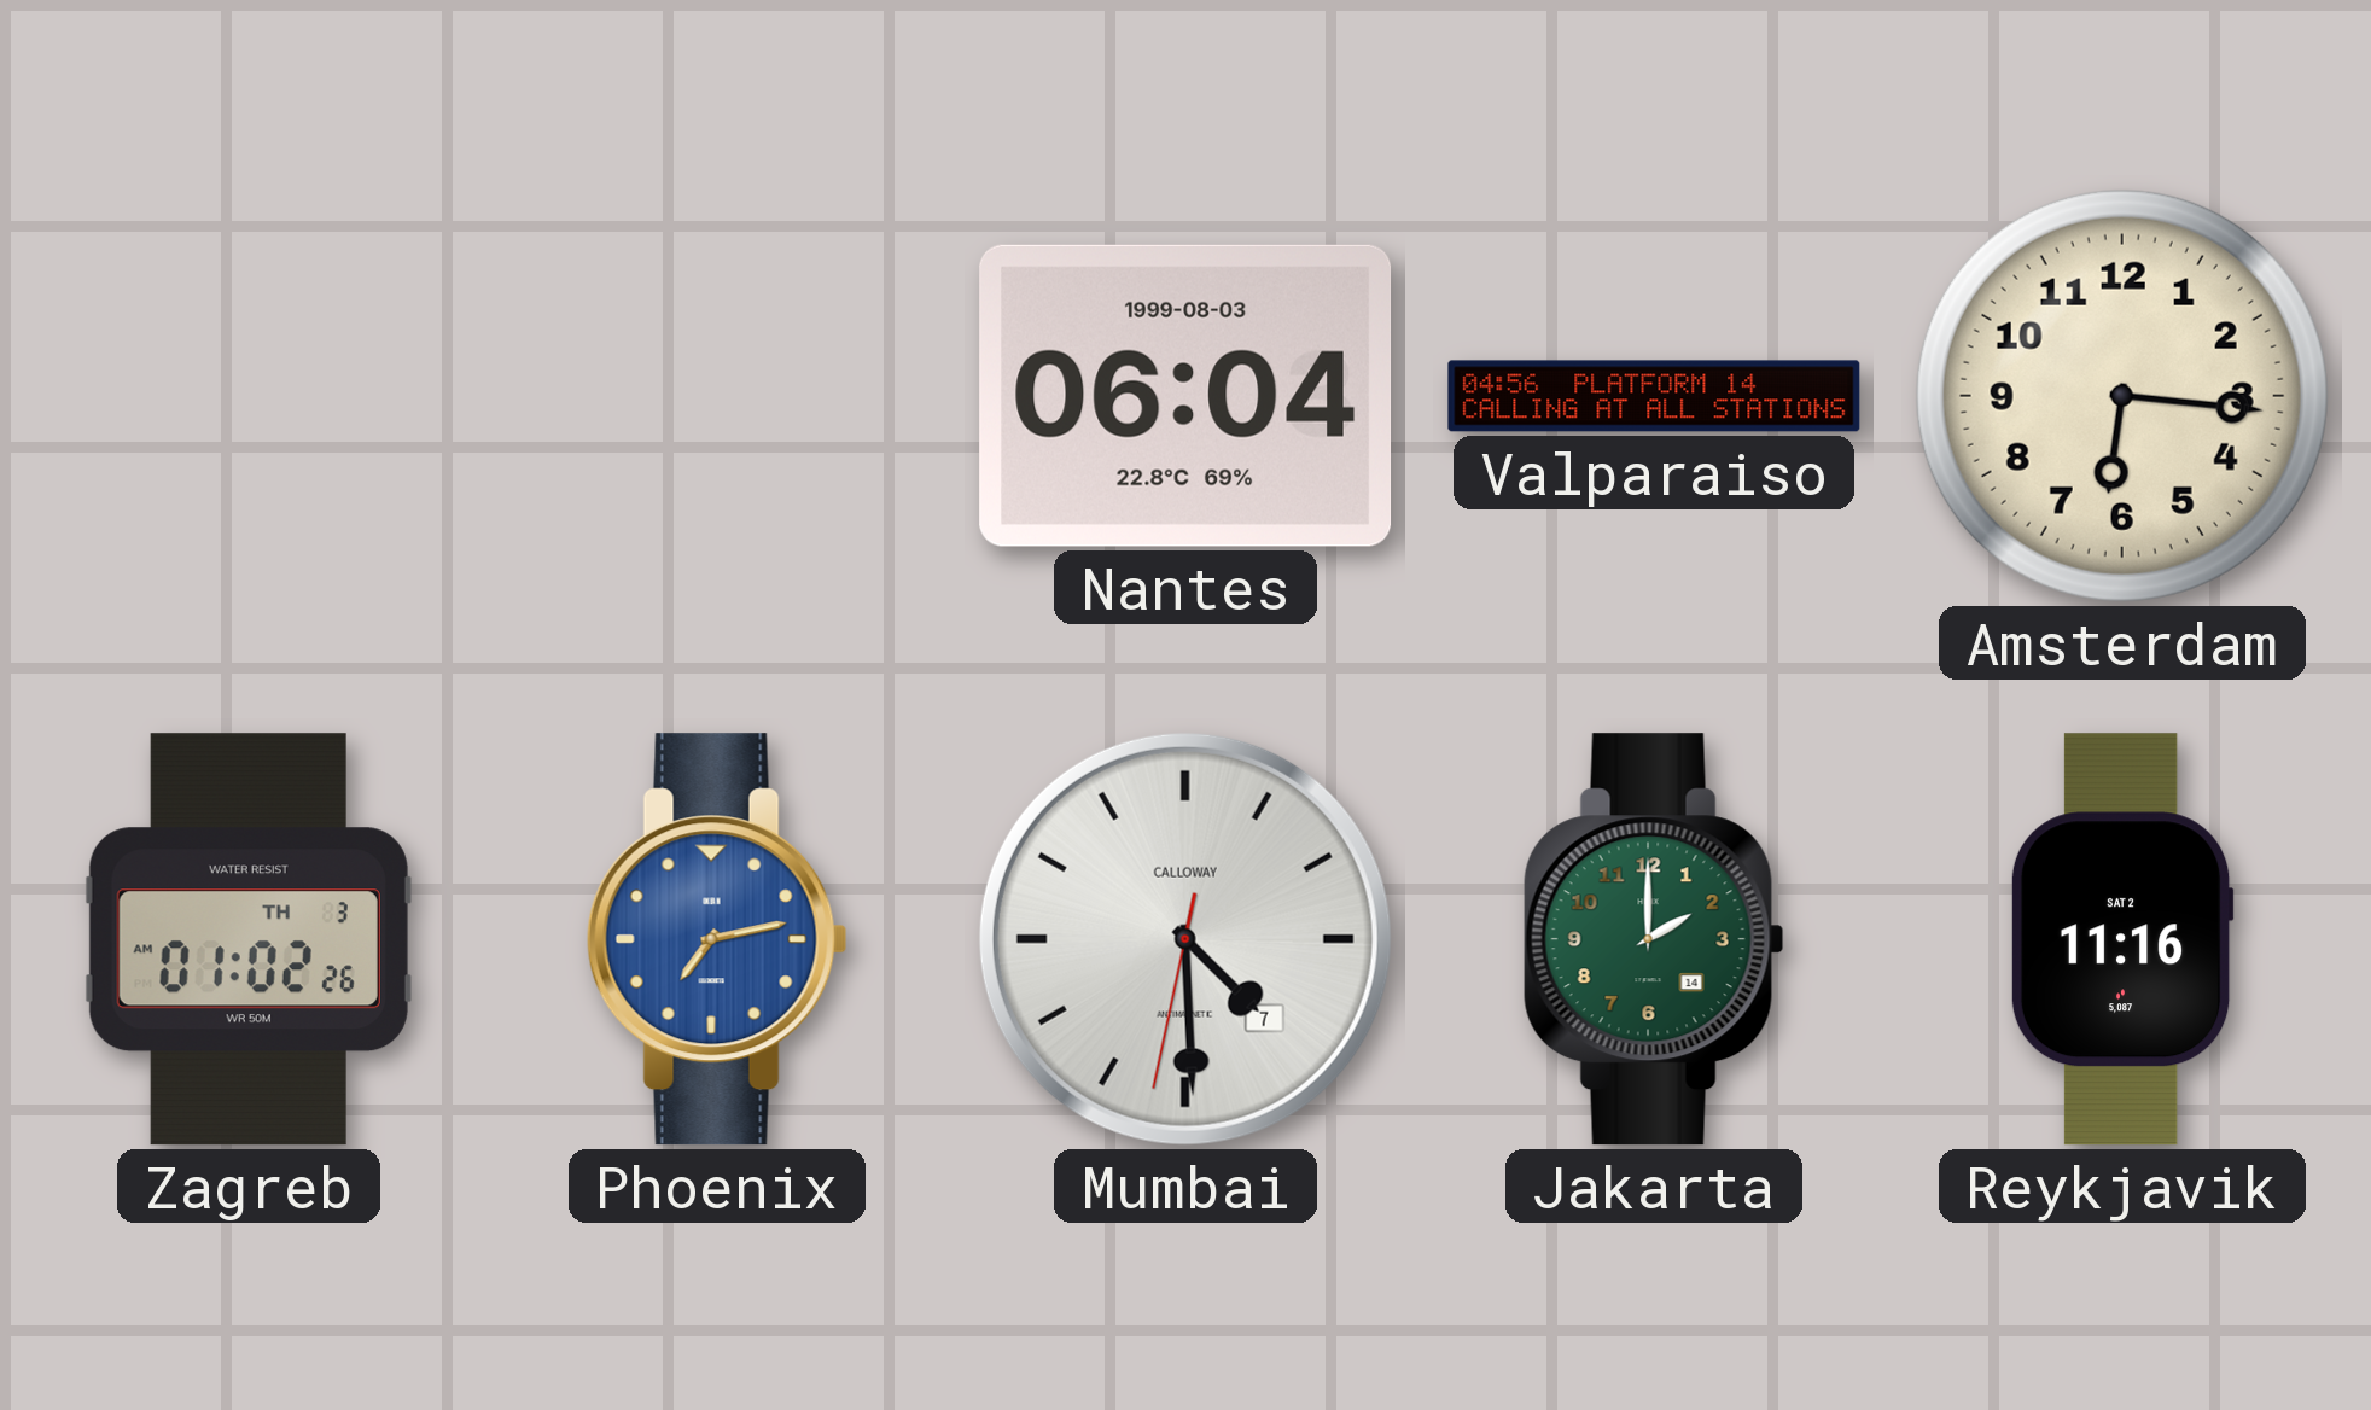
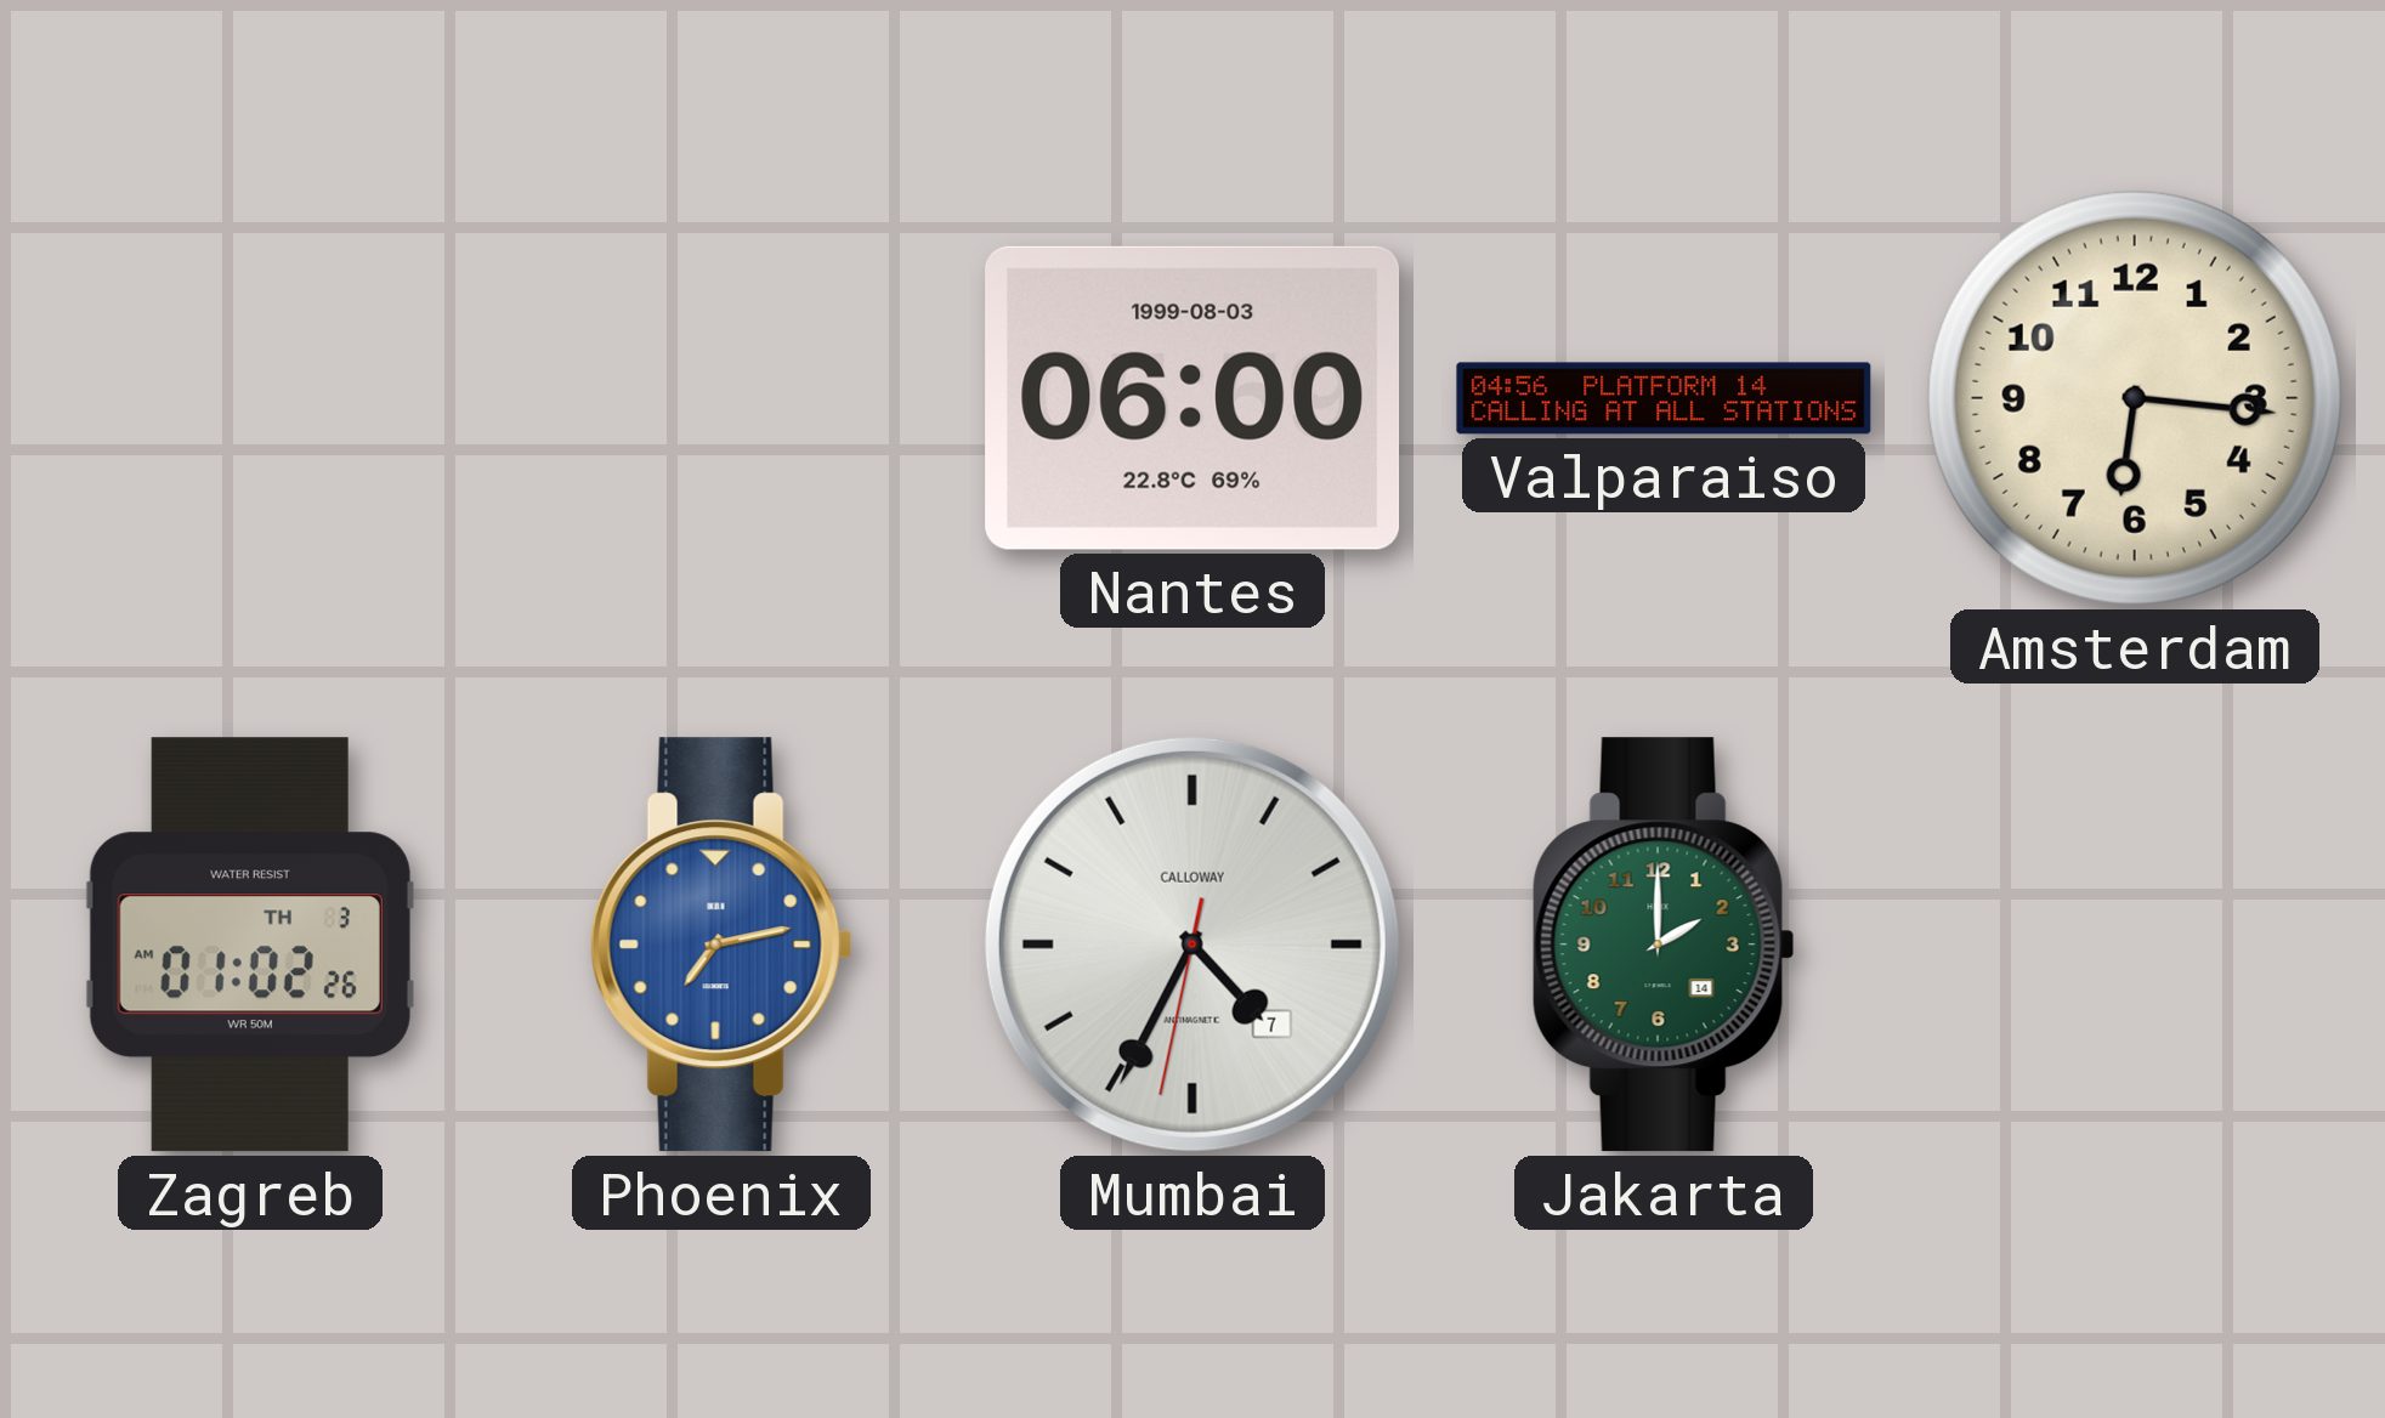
Nantes: 06:04 -> 06:00
Mumbai: 4:29 -> 4:34
Reykjavik: 11:16 -> none
